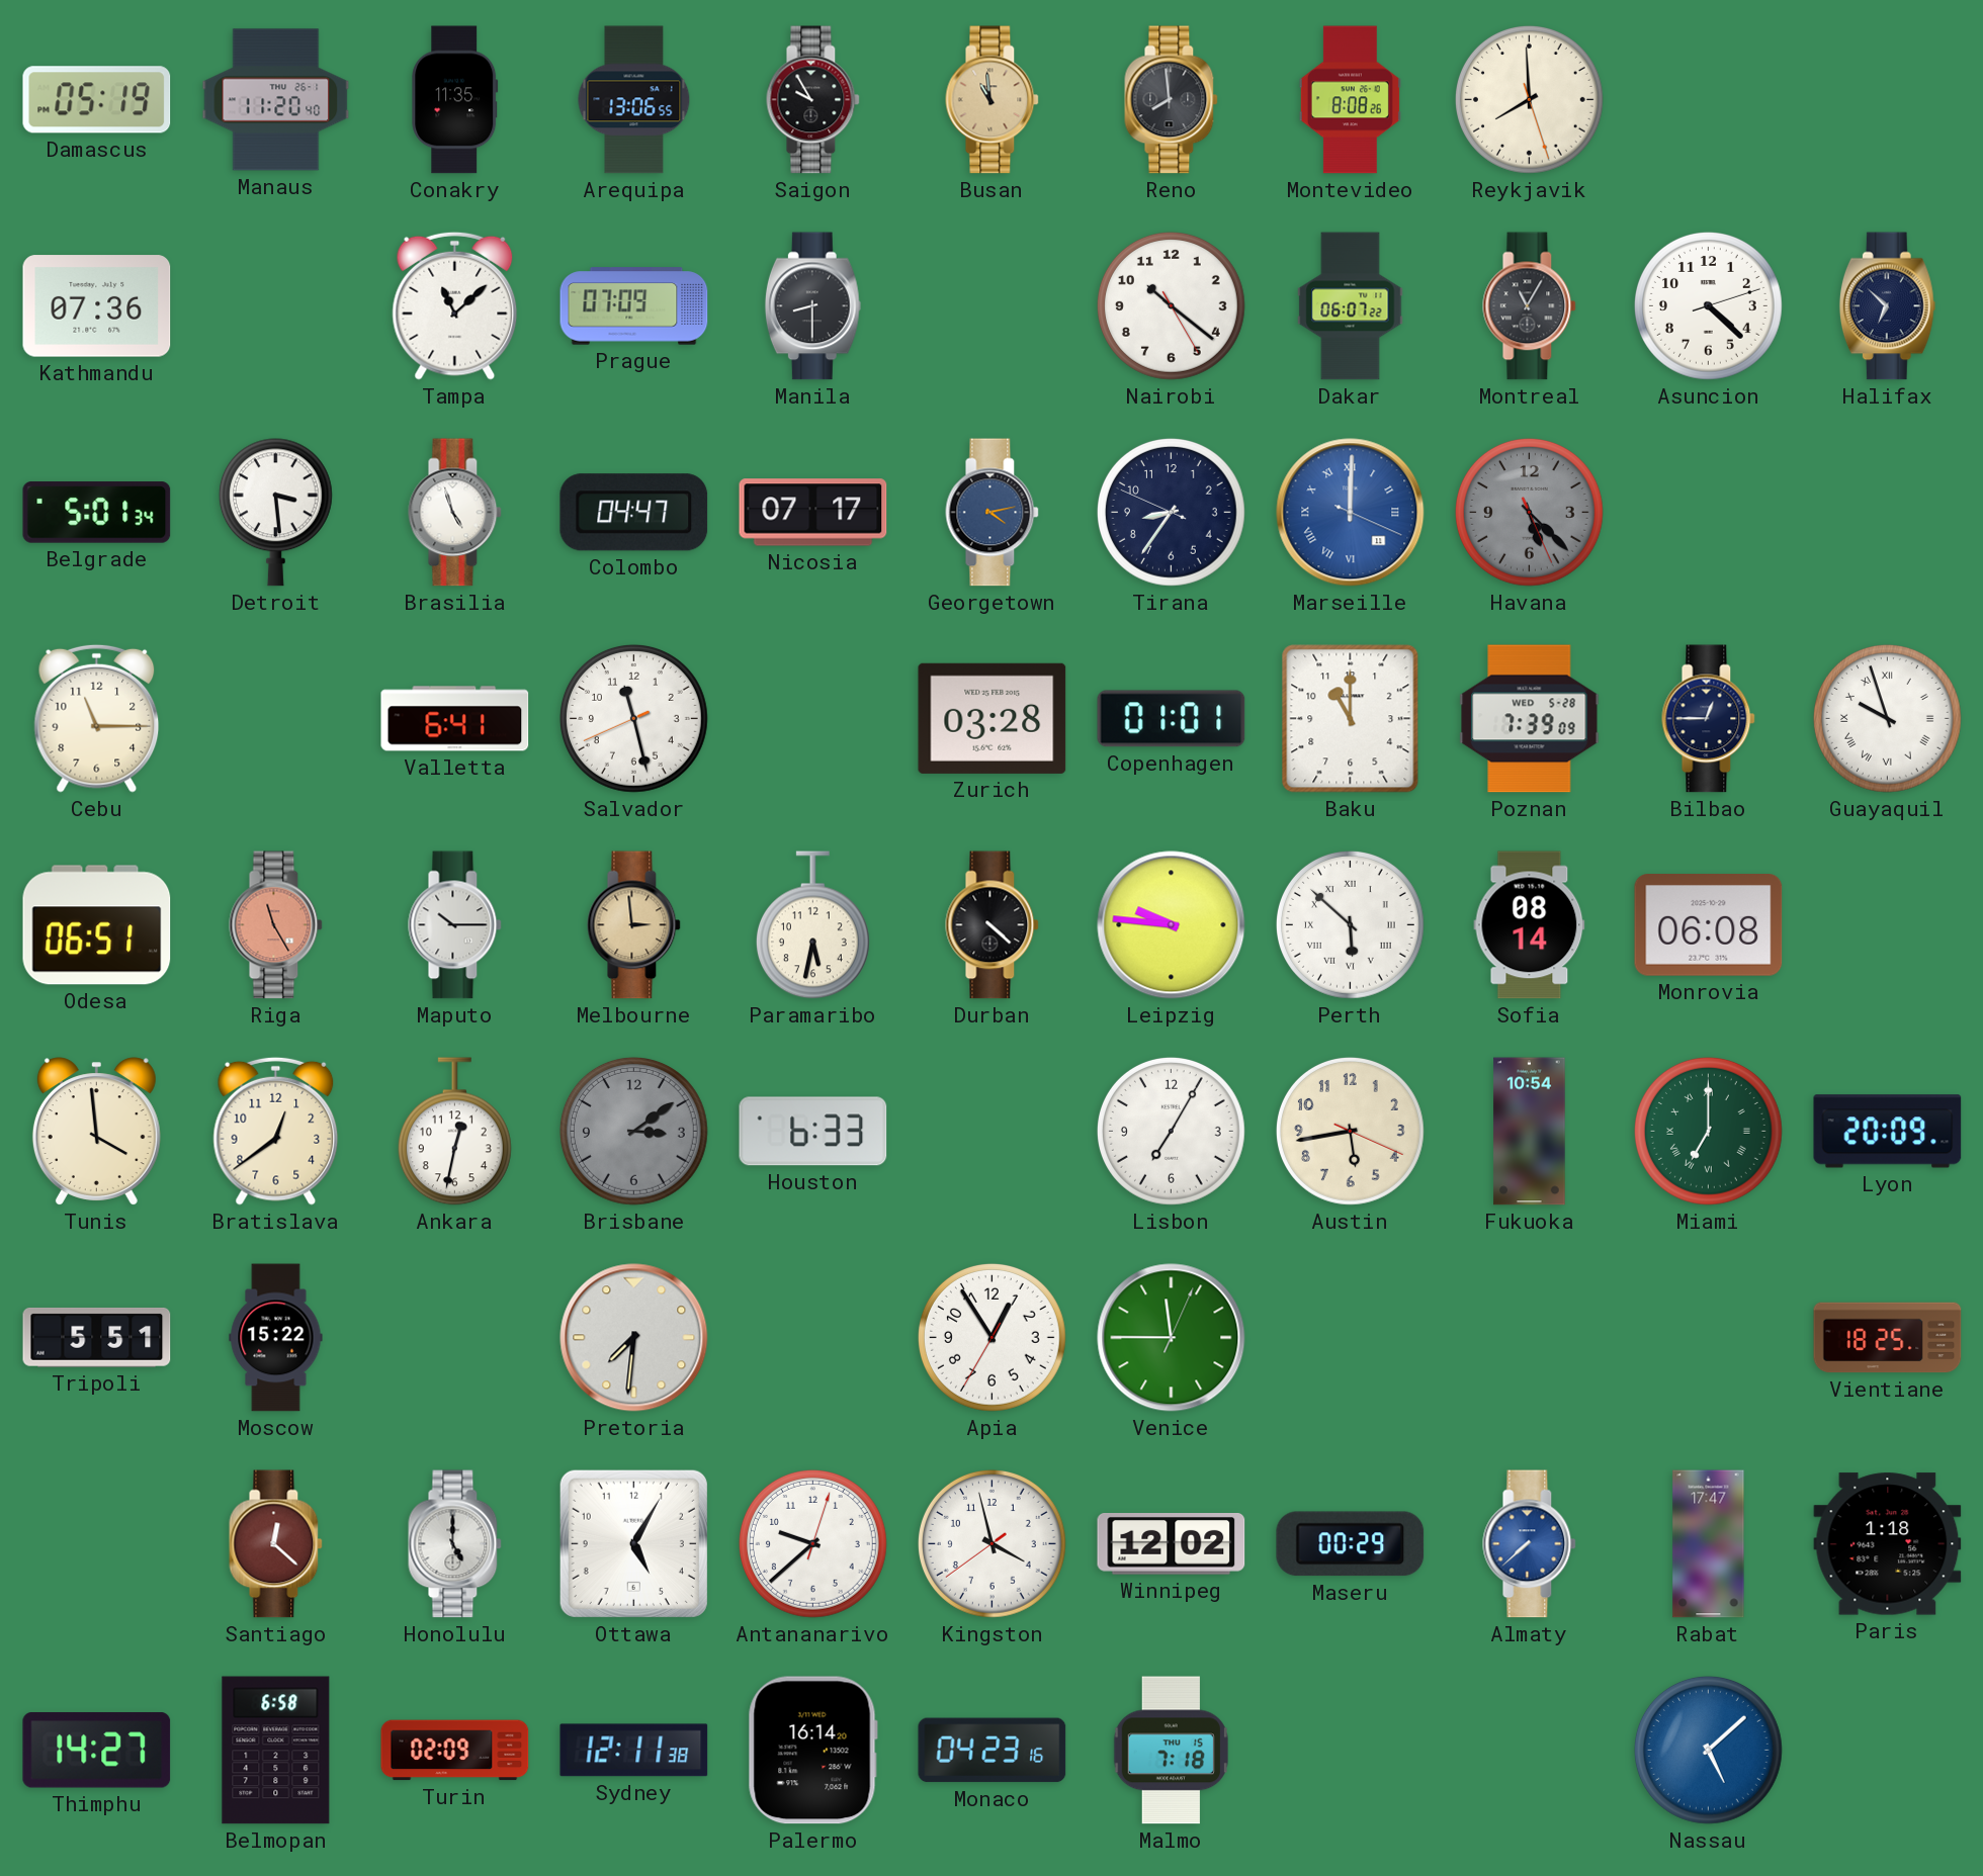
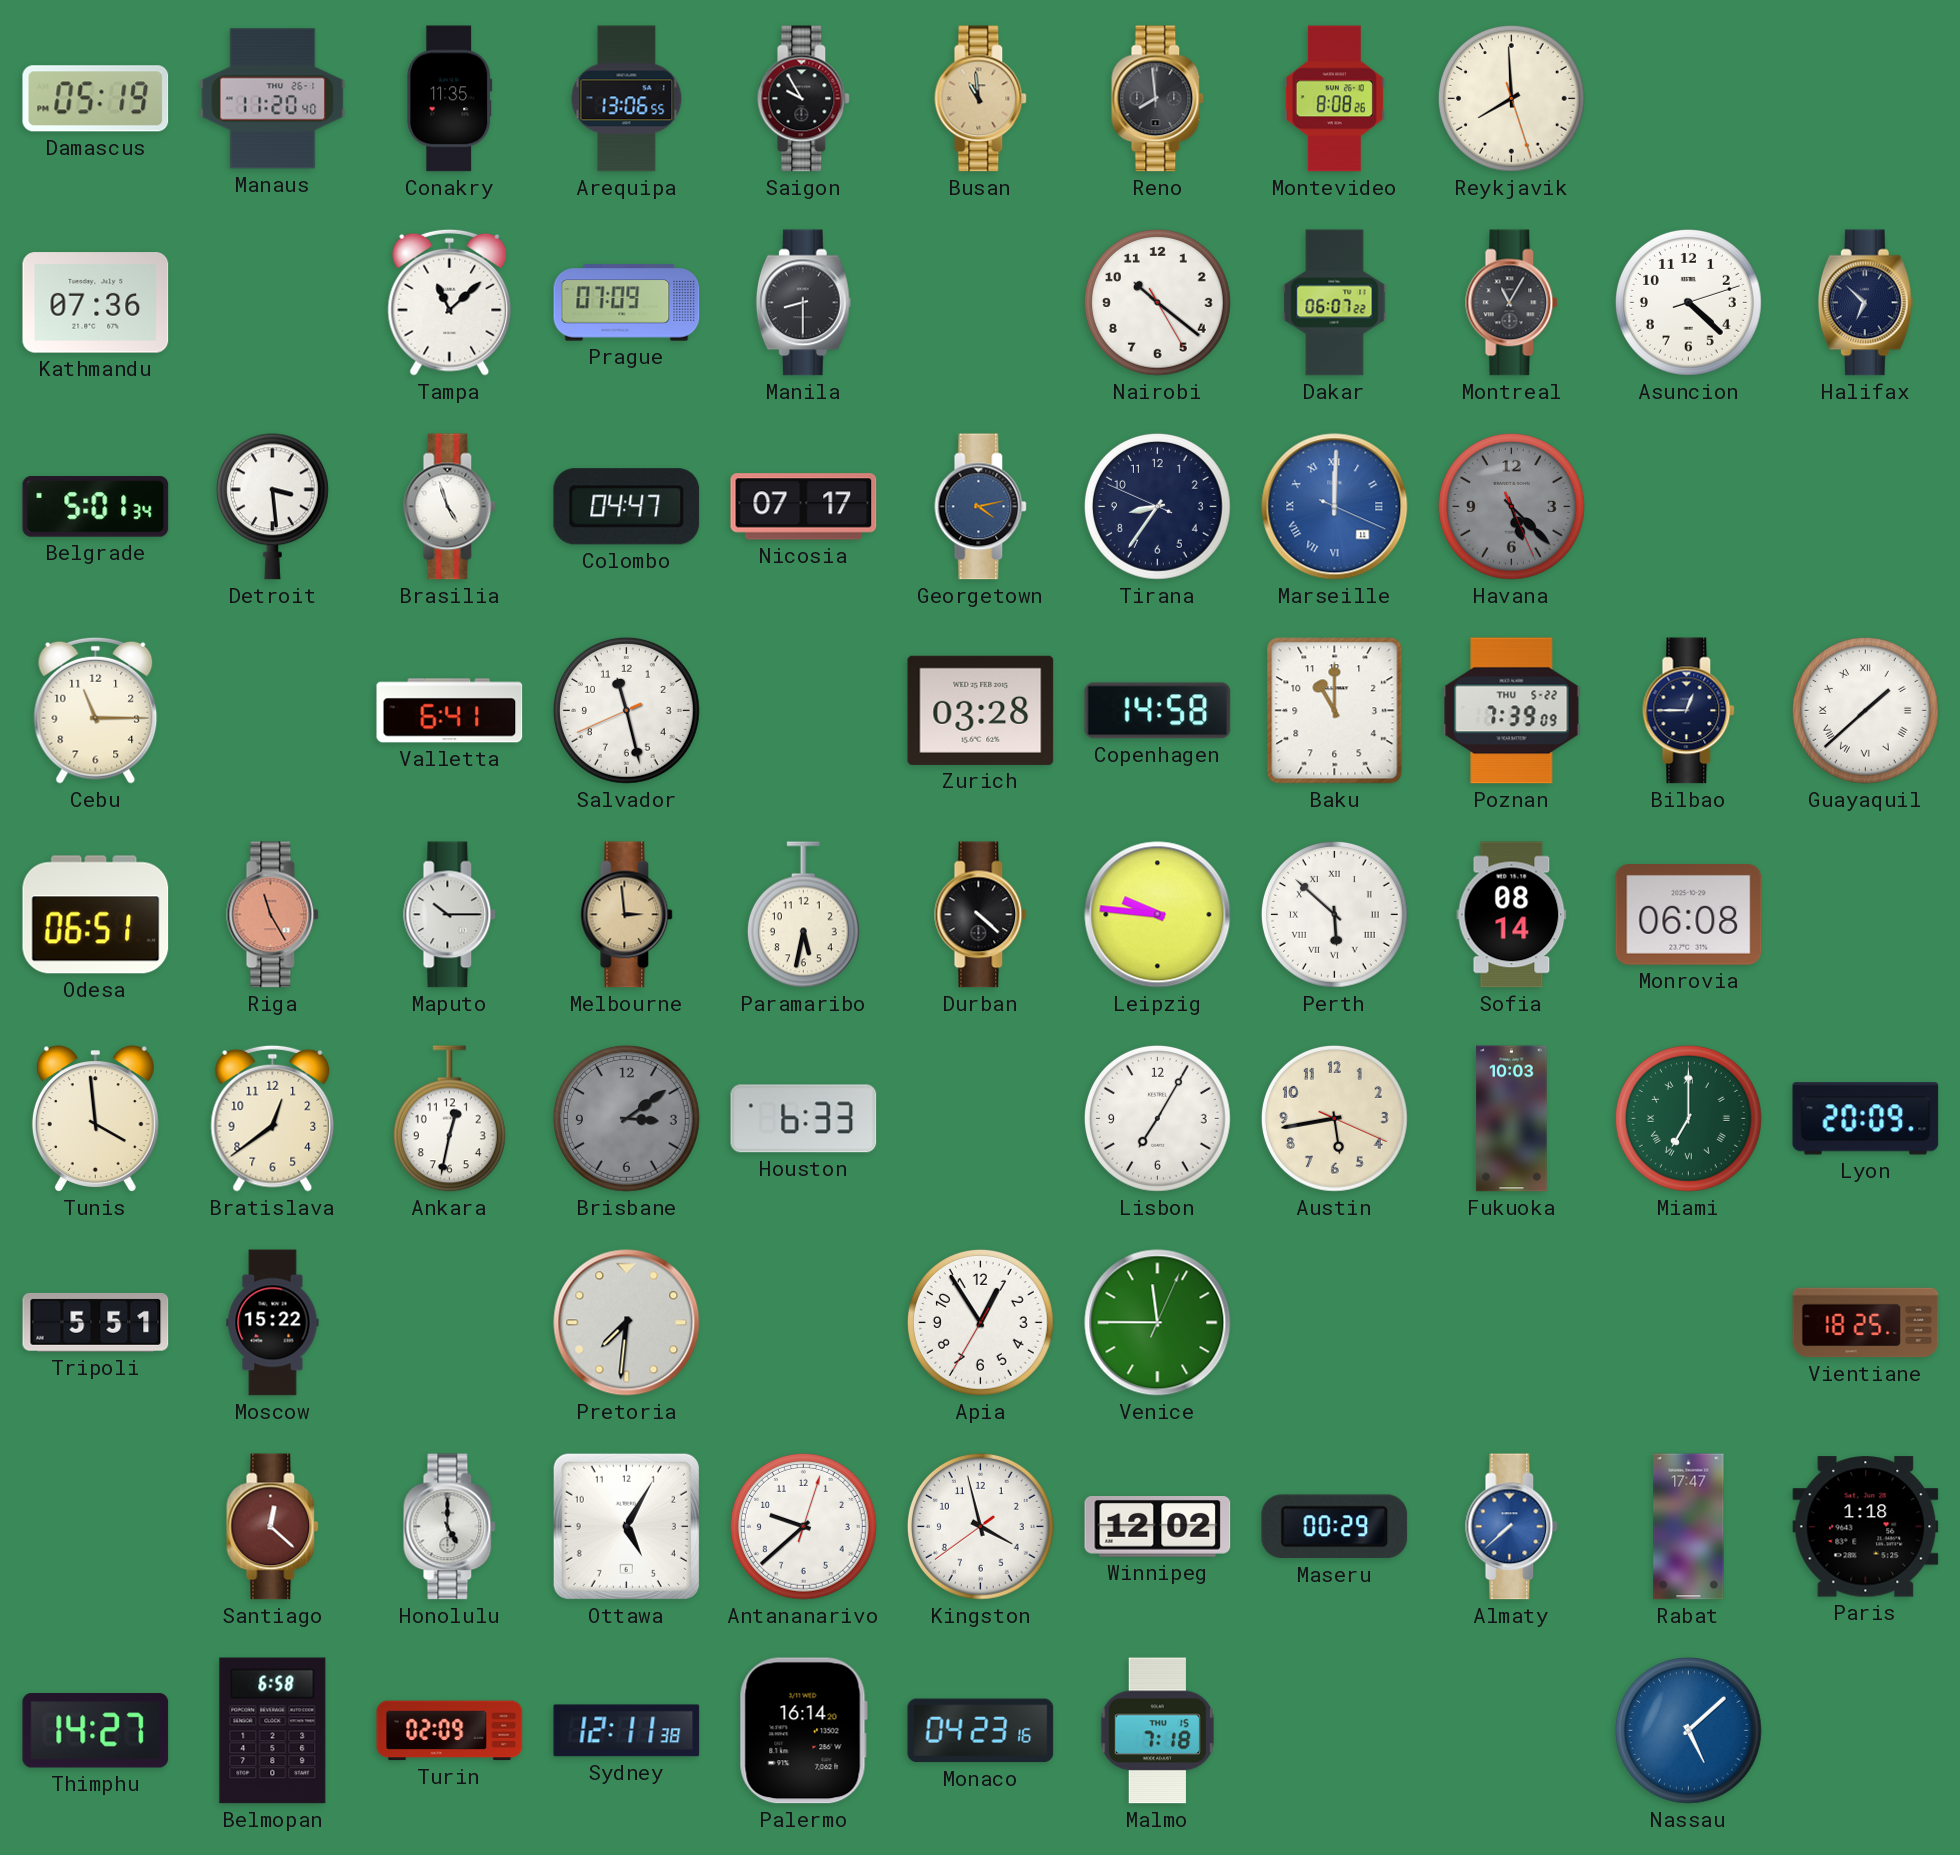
Copenhagen: 01:01 -> 14:58
Poznan date: WED 5-28 -> THU 5-22
Guayaquil: 9:57 -> 1:38
Fukuoka: 10:54 -> 10:03
